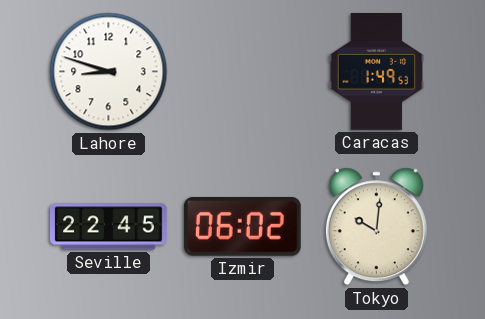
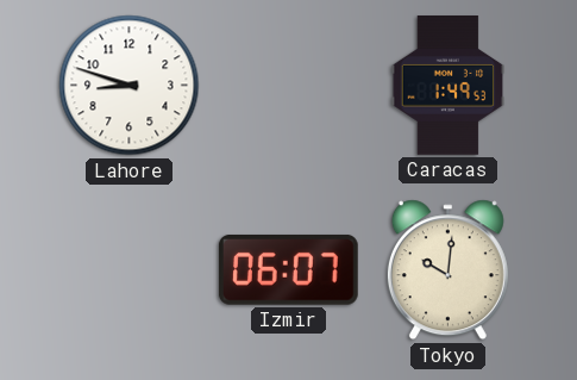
Seville: 22:45 -> none
Izmir: 06:02 -> 06:07
